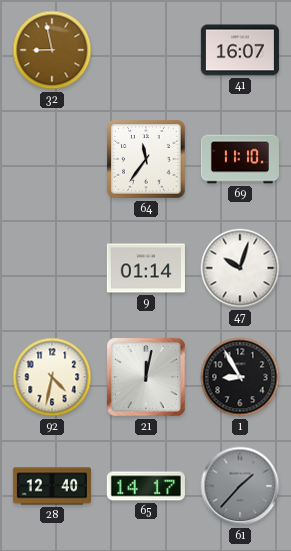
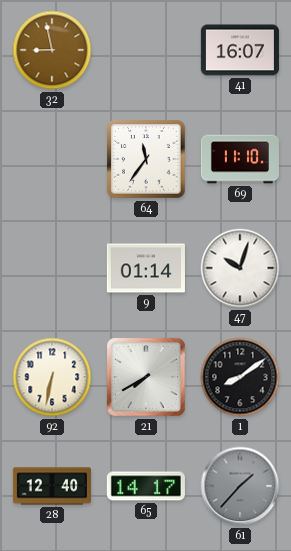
92: 4:32 -> 6:32
21: 12:02 -> 7:40
1: 8:55 -> 8:09
